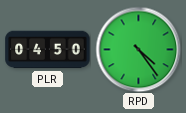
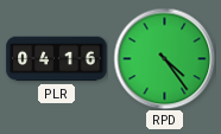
PLR: 04:50 -> 04:16
